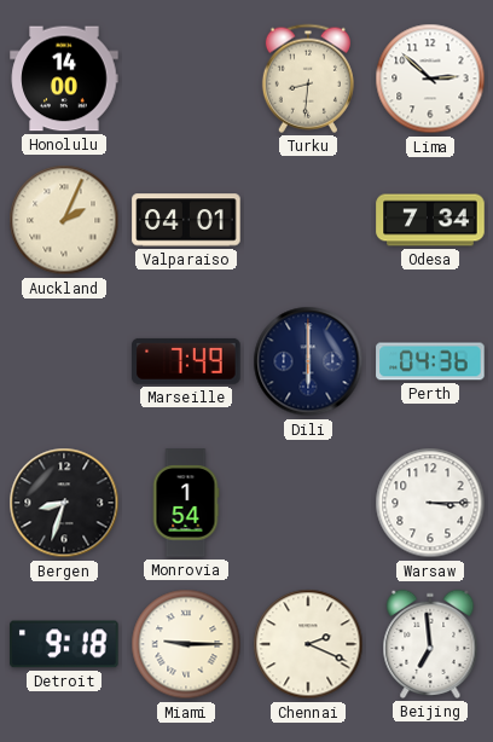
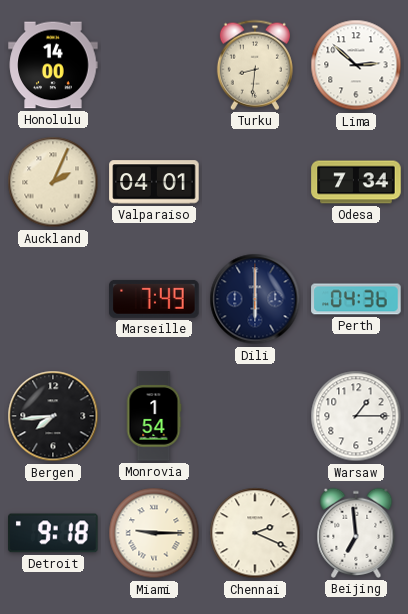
Bergen: 8:33 -> 7:44
Warsaw: 3:15 -> 1:15
